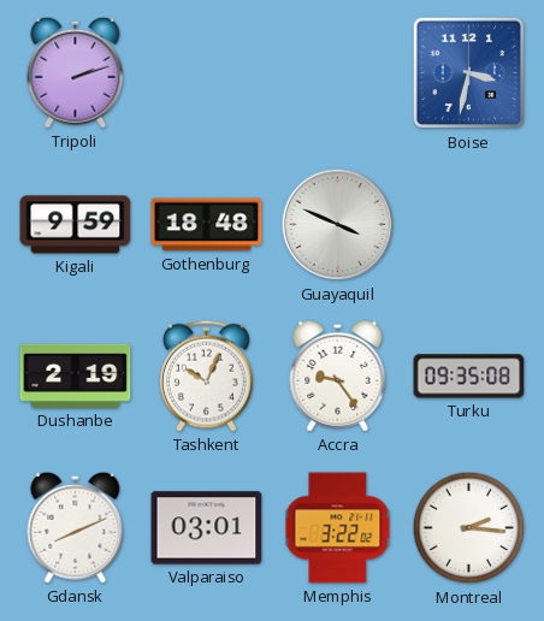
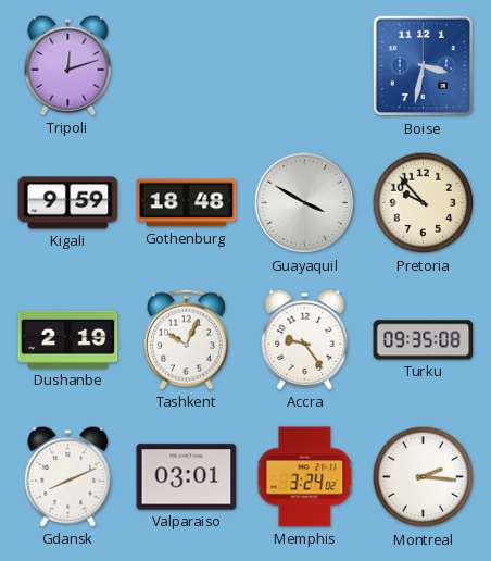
Tripoli: 2:12 -> 12:12
Guayaquil: 3:49 -> 3:50
Pretoria: none -> 9:53
Memphis: 3:22 -> 3:24
